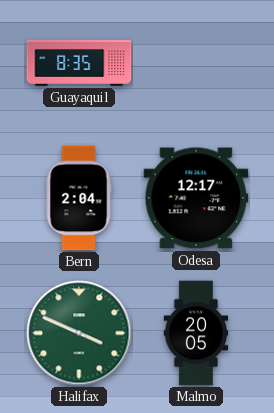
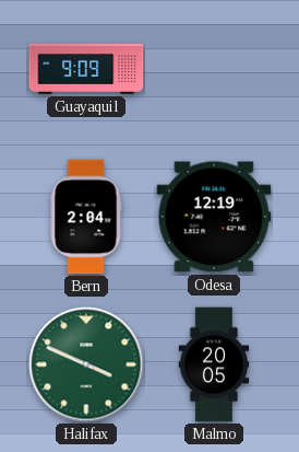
Guayaquil: 8:35 -> 9:09
Odesa: 12:17 -> 12:19
